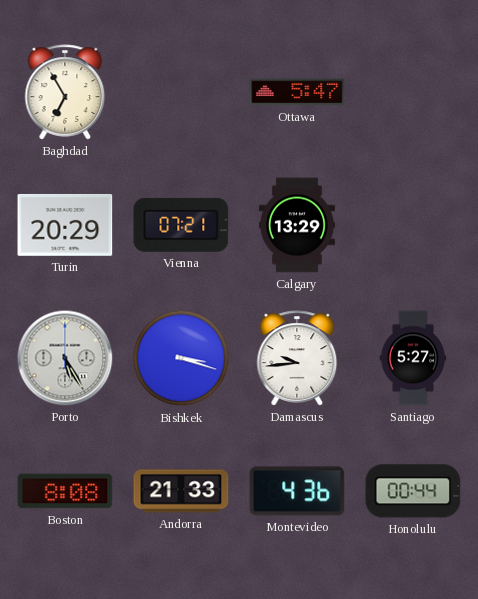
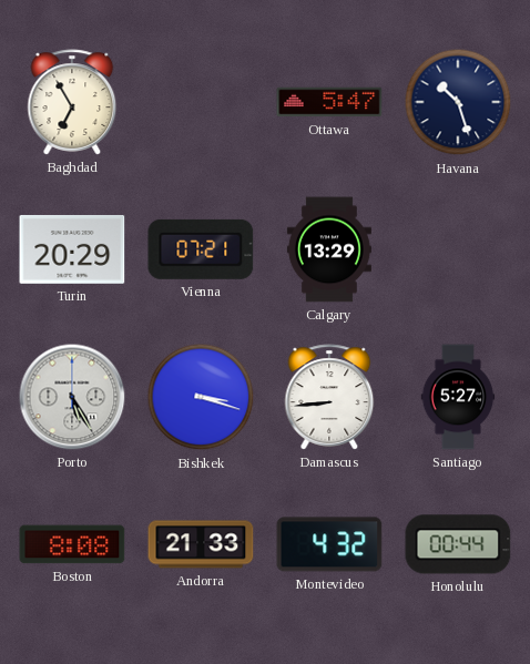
Havana: none -> 10:27
Damascus: 9:44 -> 8:44
Montevideo: 4:36 -> 4:32
